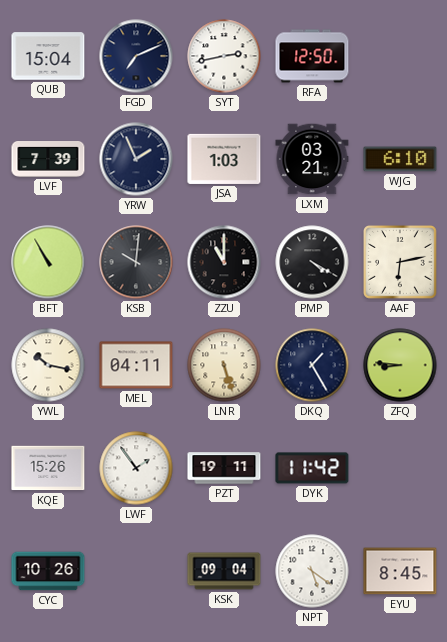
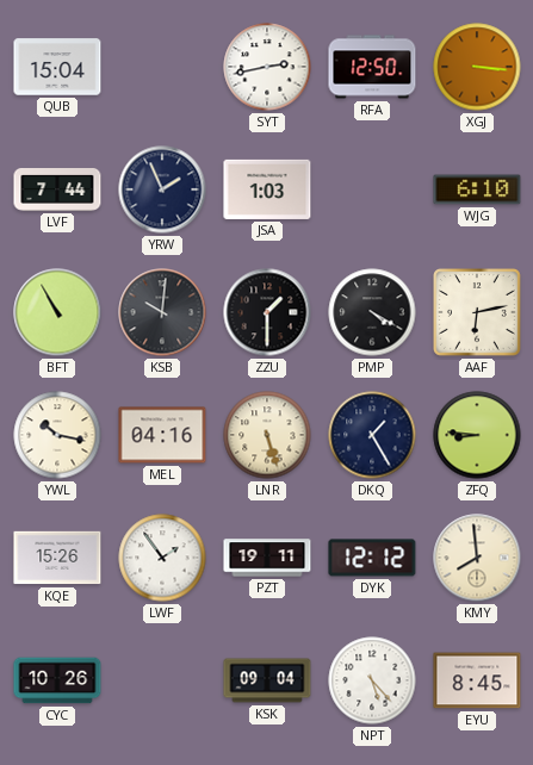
FGD: 7:11 -> none
XGJ: none -> 3:16
LVF: 7:39 -> 7:44
LXM: 03:21 -> none
ZZU: 11:00 -> 1:30
MEL: 04:11 -> 04:16
DYK: 11:42 -> 12:12
KMY: none -> 7:59
NPT: 5:21 -> 5:23
